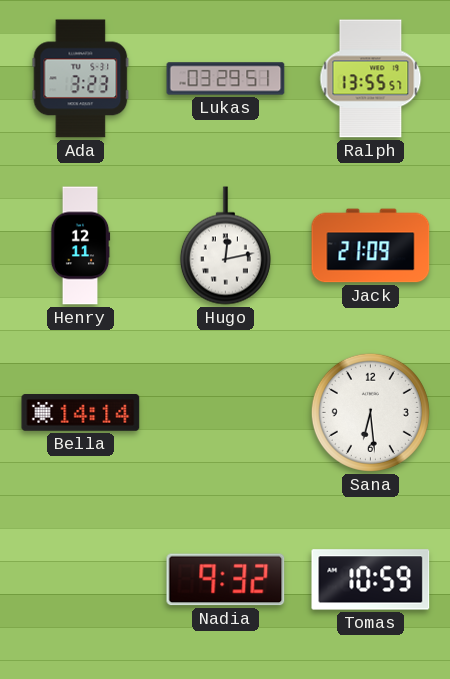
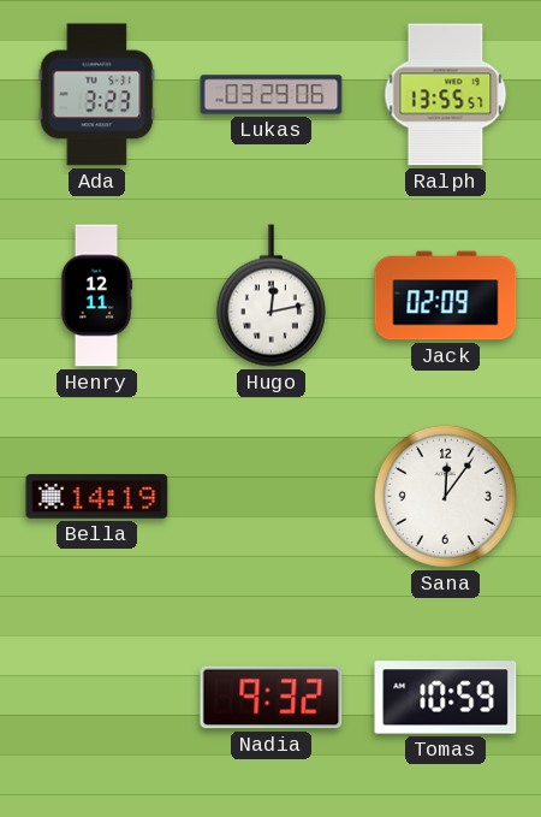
Lukas: 03:29:51 -> 03:29:06
Jack: 21:09 -> 02:09
Bella: 14:14 -> 14:19
Sana: 6:29 -> 12:06
